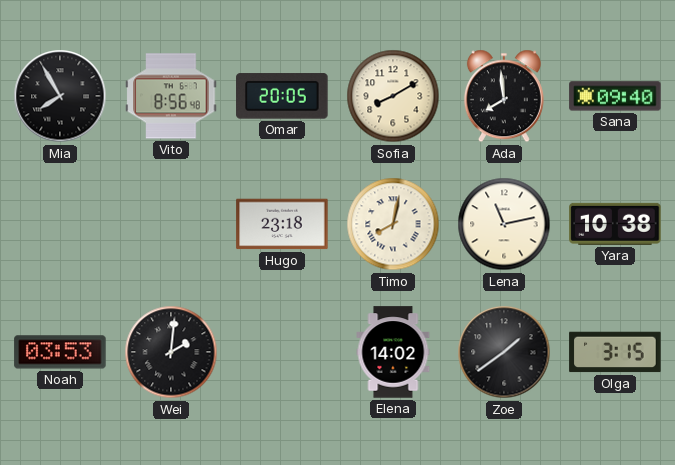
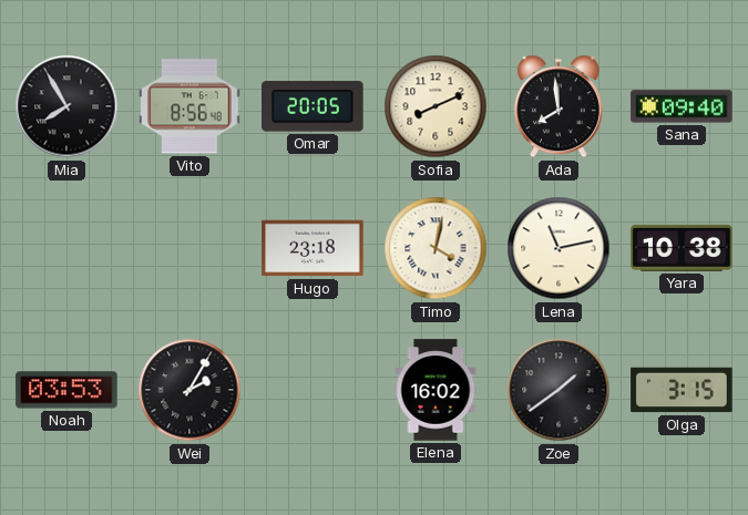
Sofia: 8:10 -> 8:11
Timo: 8:02 -> 4:02
Wei: 2:01 -> 2:05
Elena: 14:02 -> 16:02
